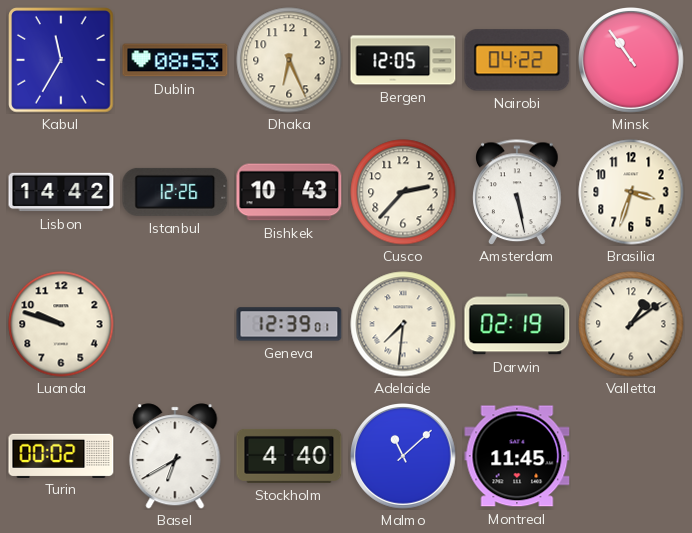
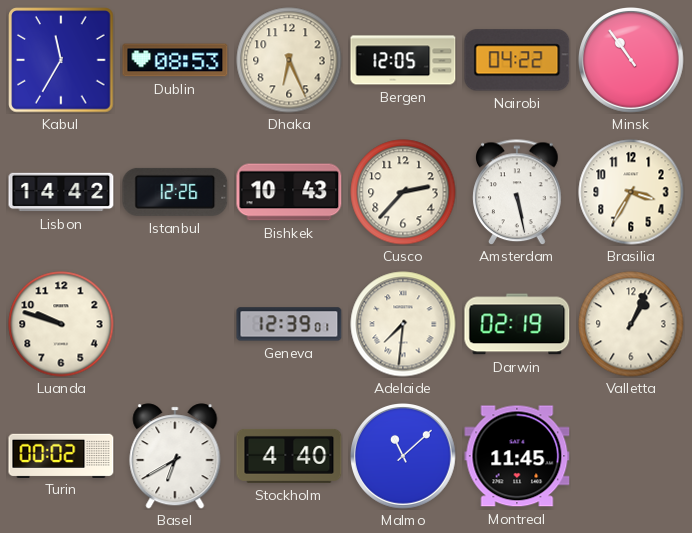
Brasilia: 3:33 -> 3:35
Valletta: 1:09 -> 1:04
